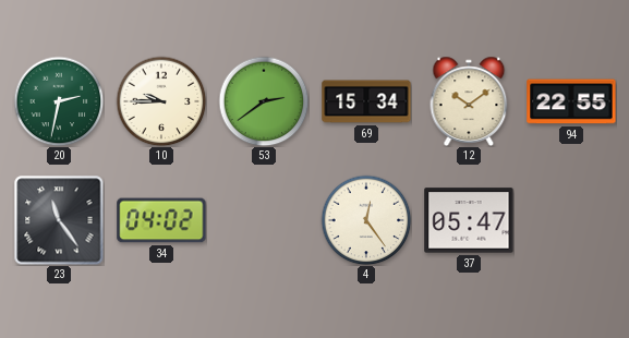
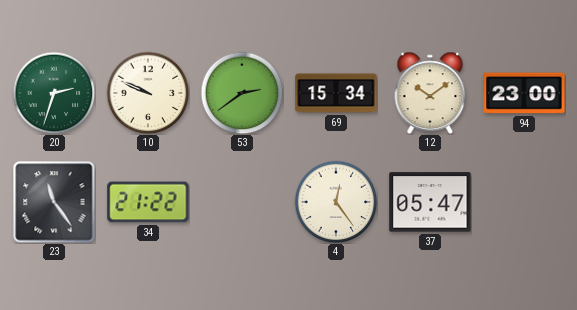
20: 2:32 -> 2:33
10: 9:45 -> 9:49
94: 22:55 -> 23:00
34: 04:02 -> 21:22
